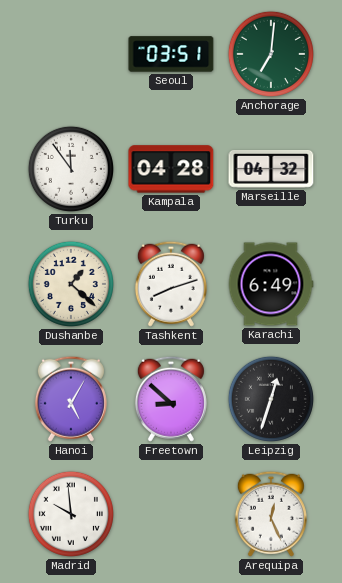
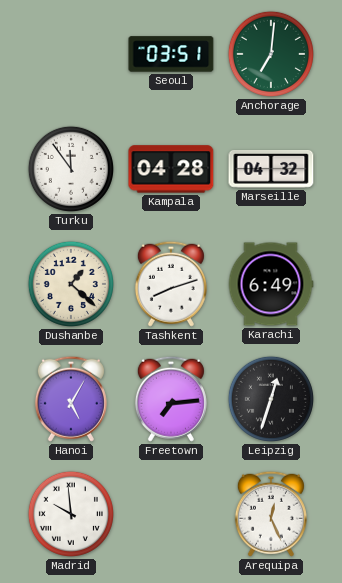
Freetown: 8:52 -> 7:14
